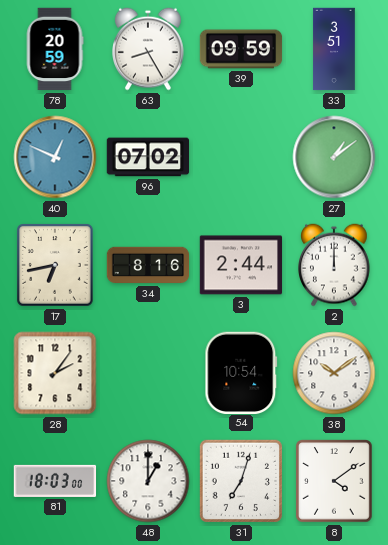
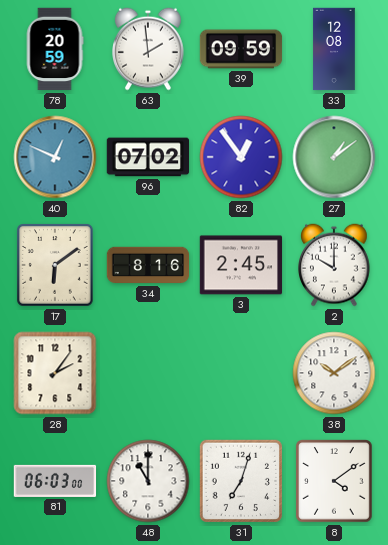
63: 8:25 -> 1:59
33: 3:51 -> 12:08
82: none -> 12:54
17: 6:43 -> 6:09
3: 2:44 -> 2:45
2: 12:00 -> 10:00
54: 10:54 -> none
81: 18:03 -> 06:03
48: 1:00 -> 11:00
